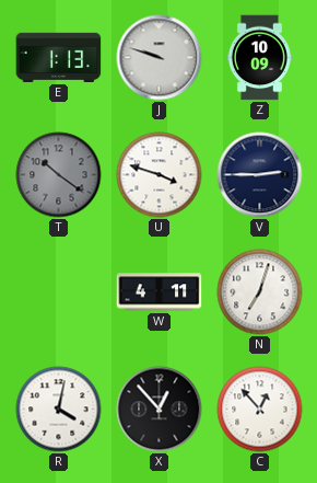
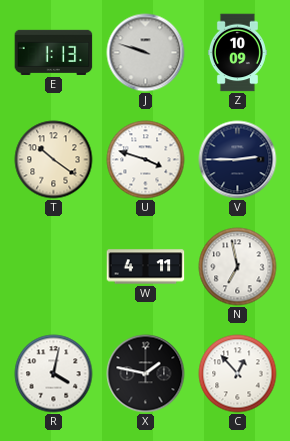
T dial: grey -> cream
N: 7:03 -> 6:58
X: 12:53 -> 1:47
